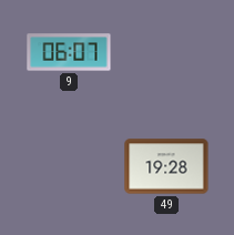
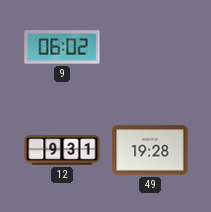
9: 06:07 -> 06:02
12: none -> 9:31
